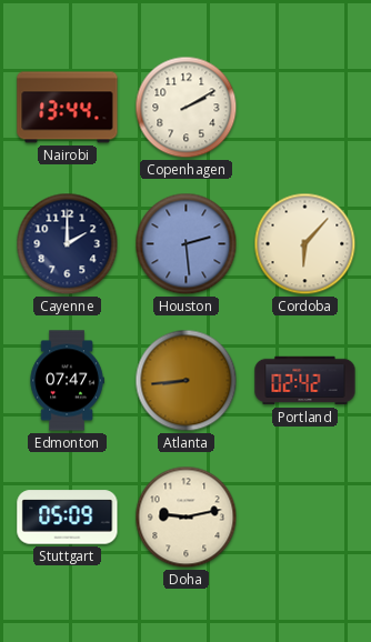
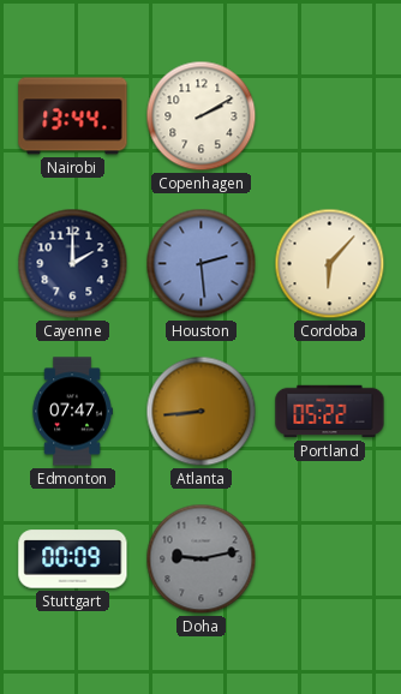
Portland: 02:42 -> 05:22
Stuttgart: 05:09 -> 00:09
Doha dial: cream -> grey
